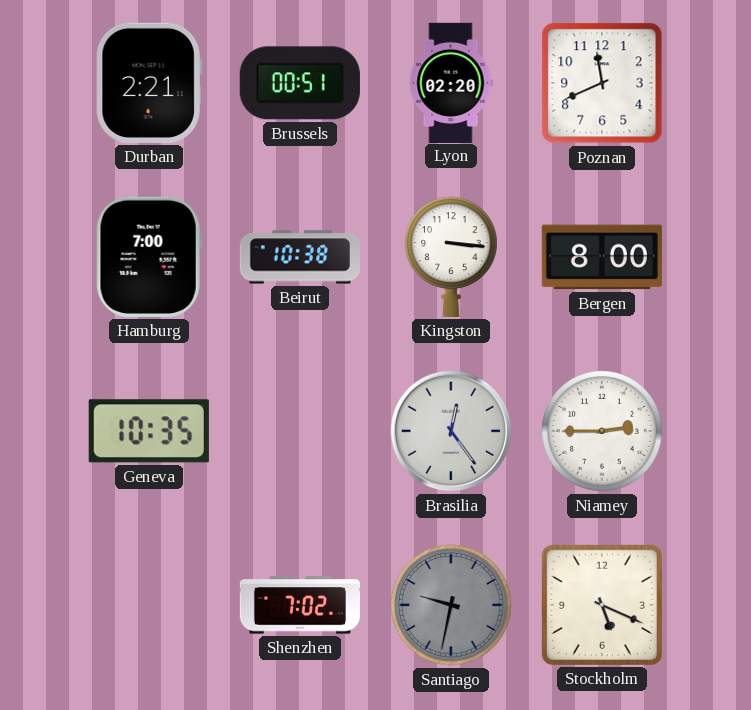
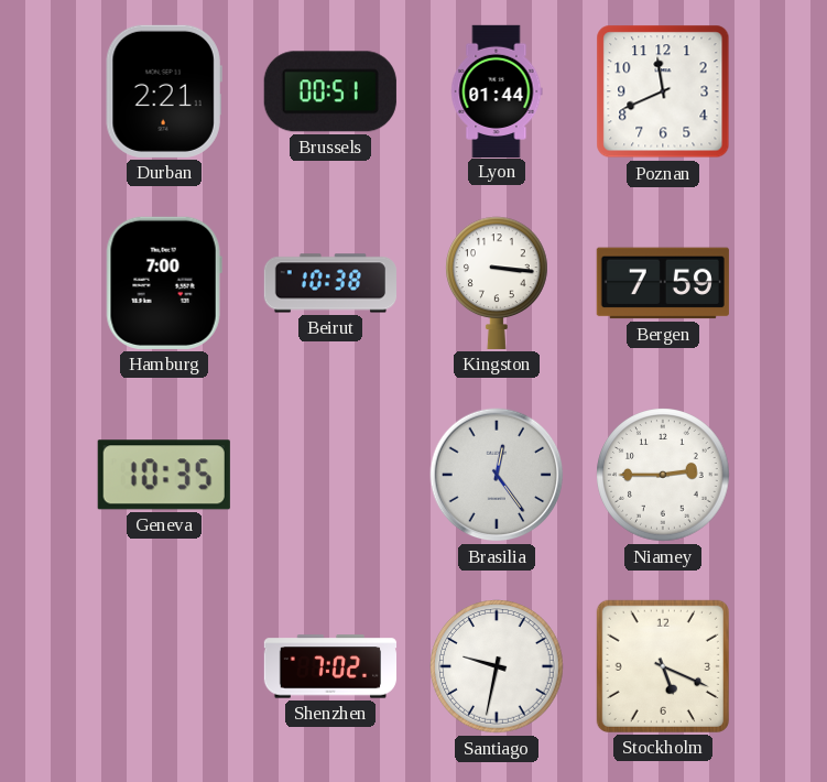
Lyon: 02:20 -> 01:44
Bergen: 8:00 -> 7:59
Santiago dial: grey -> white
